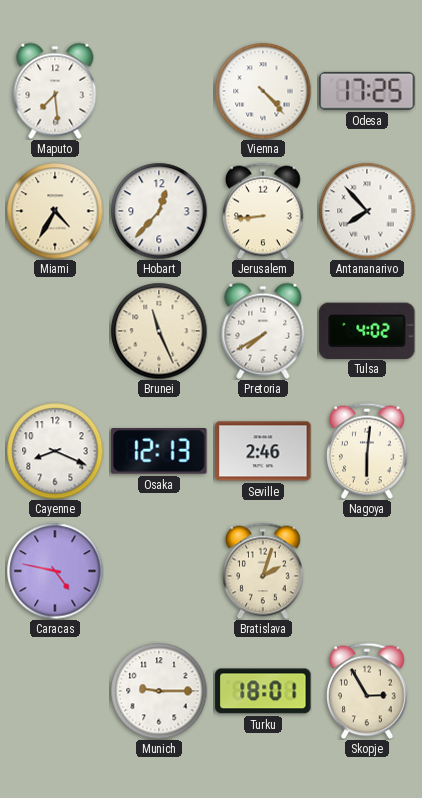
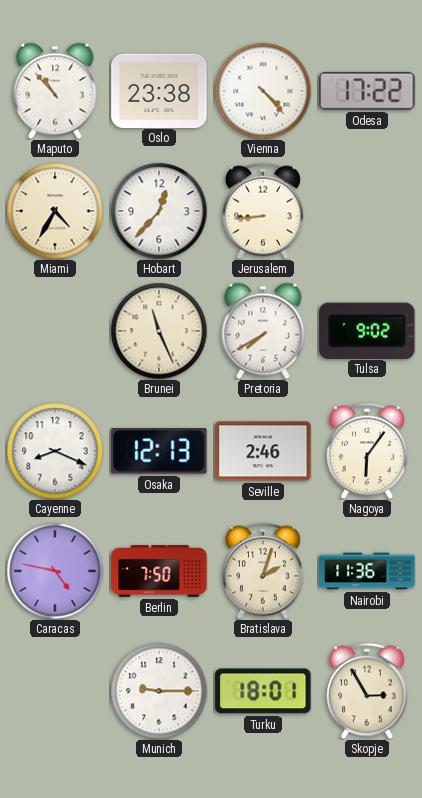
Maputo: 7:29 -> 10:53
Oslo: none -> 23:38
Odesa: 17:25 -> 17:22
Antananarivo: 7:53 -> none
Tulsa: 4:02 -> 9:02
Nagoya: 6:01 -> 6:06
Berlin: none -> 7:50
Nairobi: none -> 11:36
